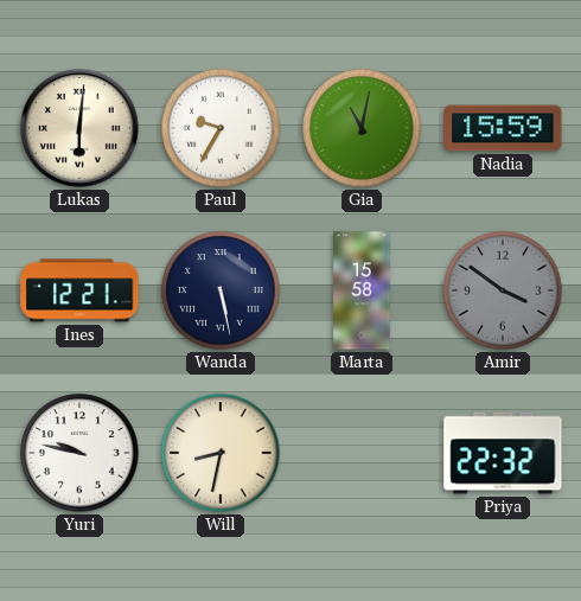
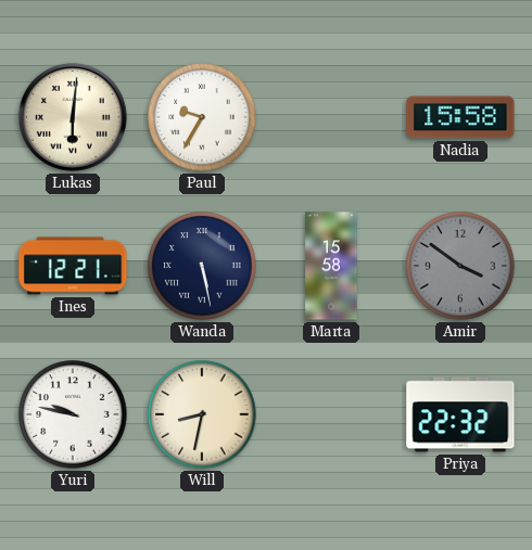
Gia: 11:02 -> none
Nadia: 15:59 -> 15:58
